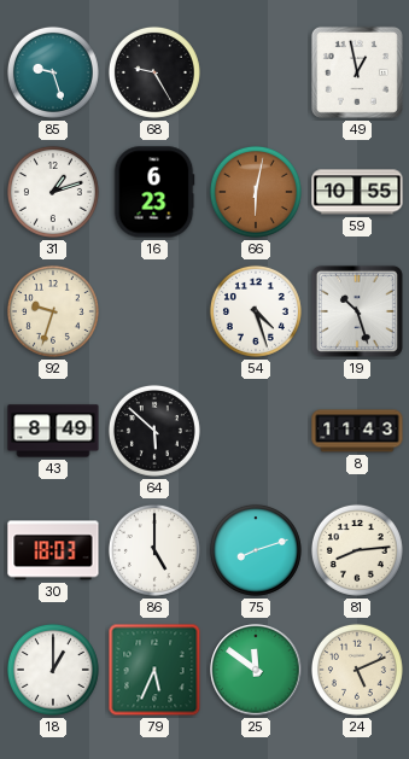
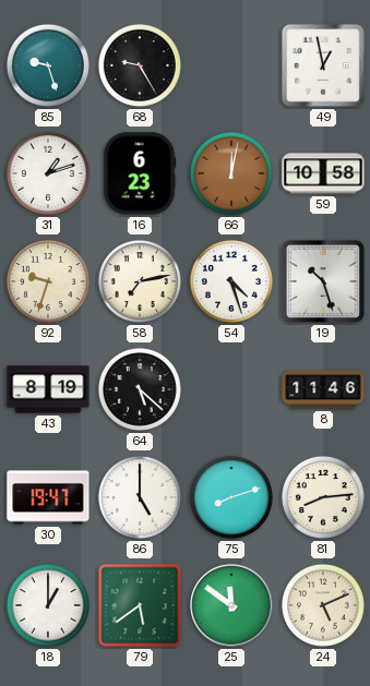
66: 6:02 -> 12:02
59: 10:55 -> 10:58
58: none -> 7:13
43: 8:49 -> 8:19
64: 5:52 -> 5:22
8: 11:43 -> 11:46
30: 18:03 -> 19:47
79: 5:34 -> 5:39
